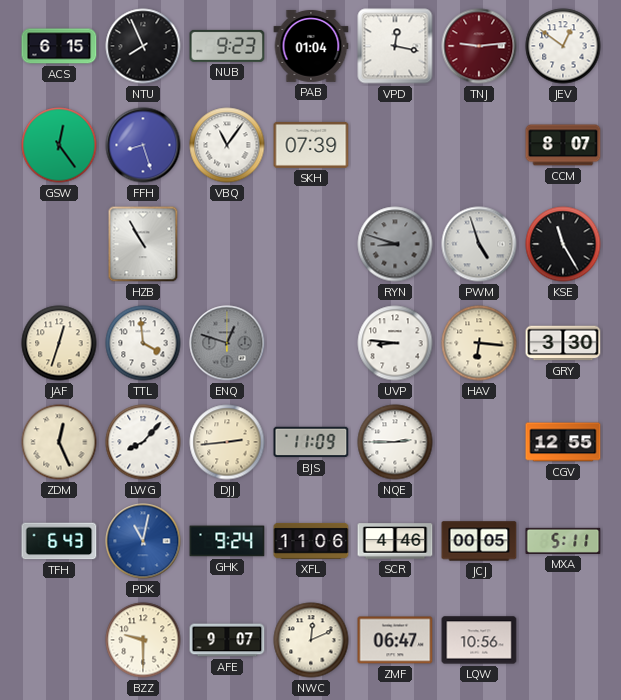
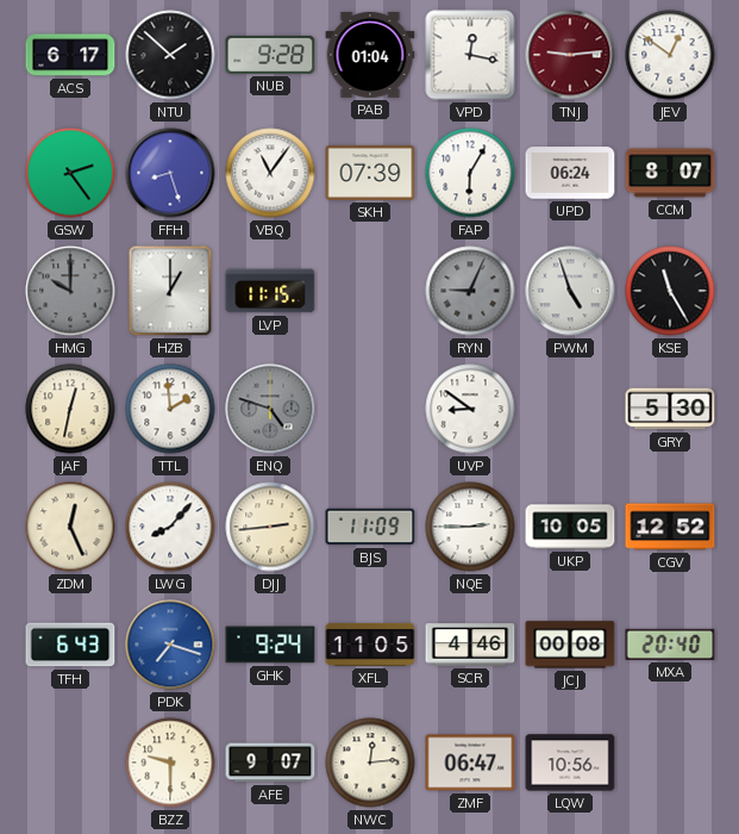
ACS: 6:15 -> 6:17
NTU: 7:56 -> 1:52
NUB: 9:23 -> 9:28
GSW: 12:24 -> 2:24
FAP: none -> 6:05
UPD: none -> 06:24
HMG: none -> 10:00
HZB: 10:55 -> 1:00
LVP: none -> 11:15
RYN: 8:48 -> 9:04
JAF: 12:33 -> 12:32
TTL: 3:59 -> 1:59
ENQ: 12:48 -> 4:48
UVP: 8:46 -> 8:51
HAV: 6:16 -> none
GRY: 3:30 -> 5:30
UKP: none -> 10:05
CGV: 12:55 -> 12:52
PDK: 11:02 -> 7:18
XFL: 11:06 -> 11:05
JCJ: 00:05 -> 00:08
MXA: 5:11 -> 20:40
NWC: 12:11 -> 12:14
